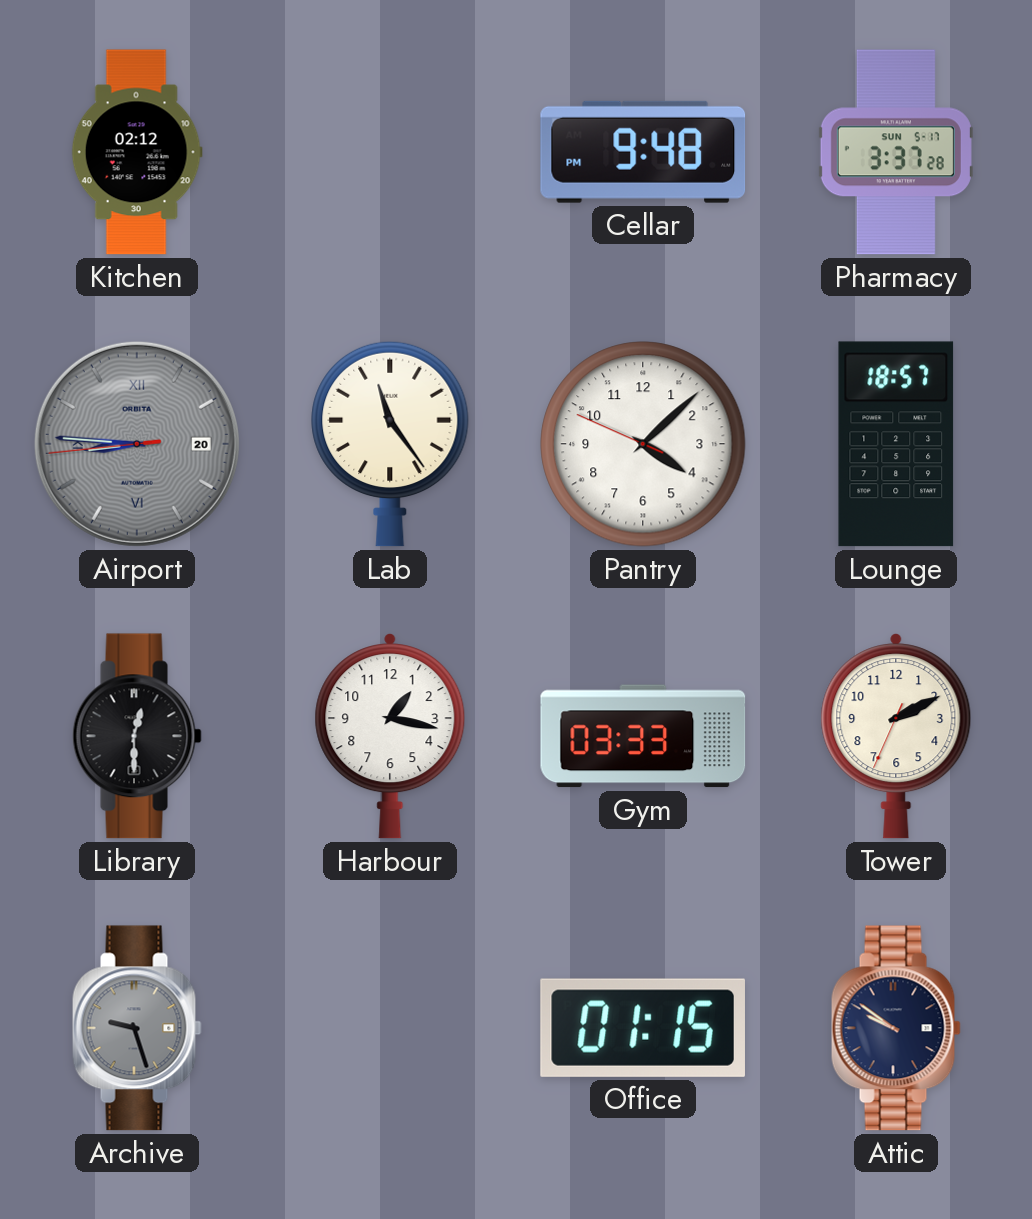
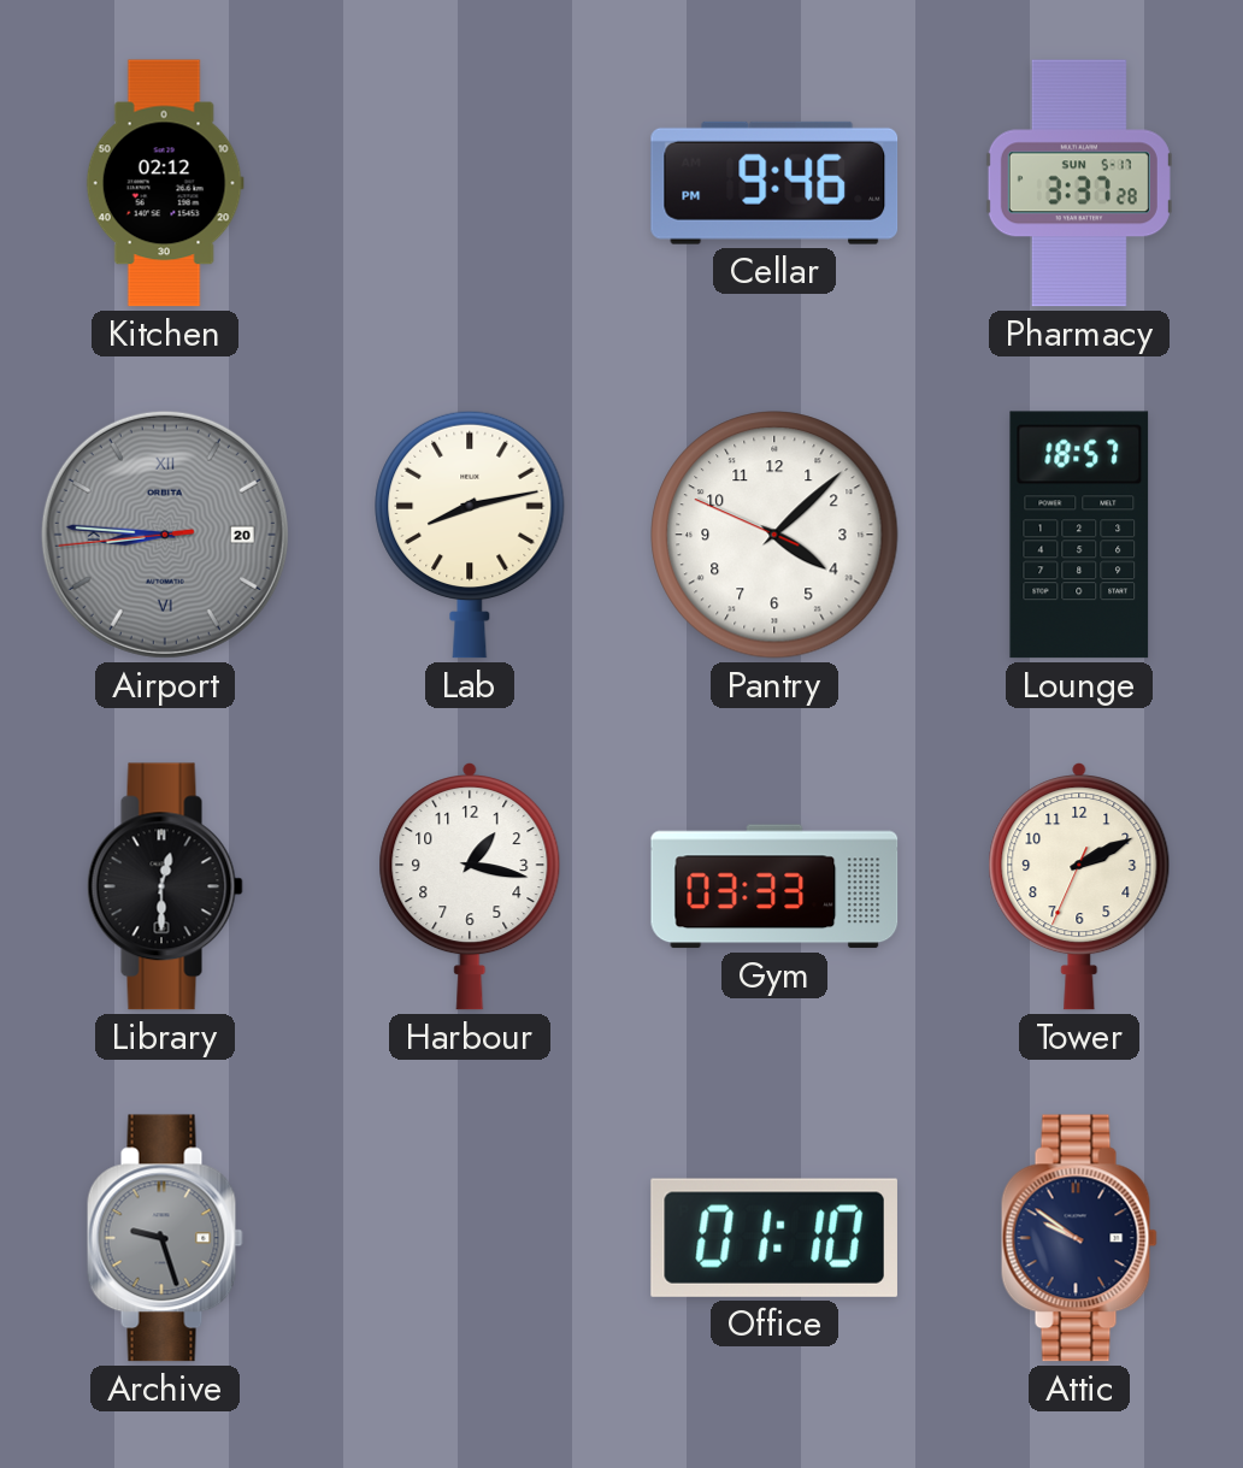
Cellar: 9:48 -> 9:46
Lab: 11:24 -> 8:13
Office: 01:15 -> 01:10
